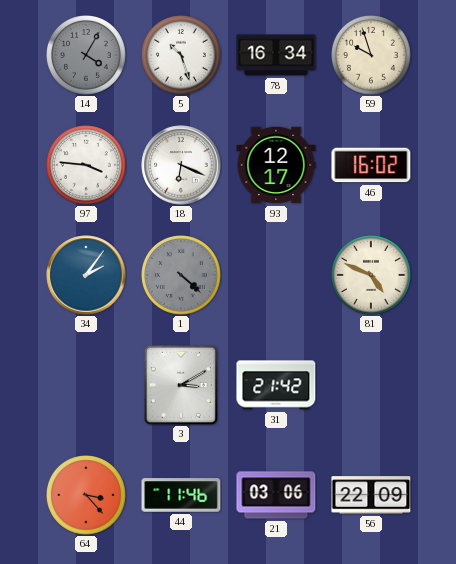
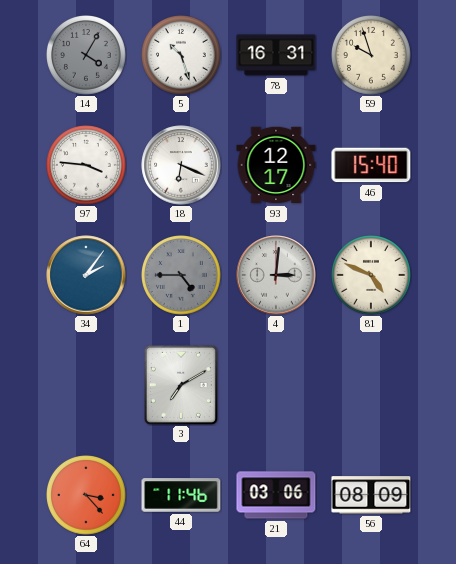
78: 16:34 -> 16:31
46: 16:02 -> 15:40
1: 4:22 -> 4:45
4: none -> 3:01
3: 3:10 -> 7:10
31: 21:42 -> none
56: 22:09 -> 08:09
